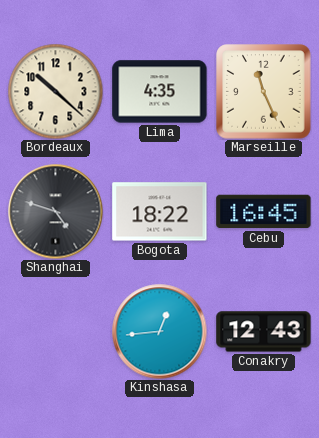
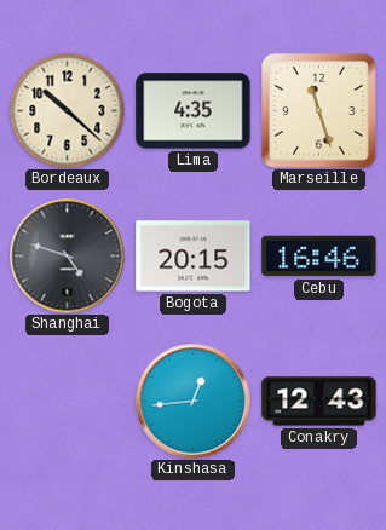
Marseille: 11:26 -> 11:27
Bogota: 18:22 -> 20:15
Cebu: 16:45 -> 16:46
